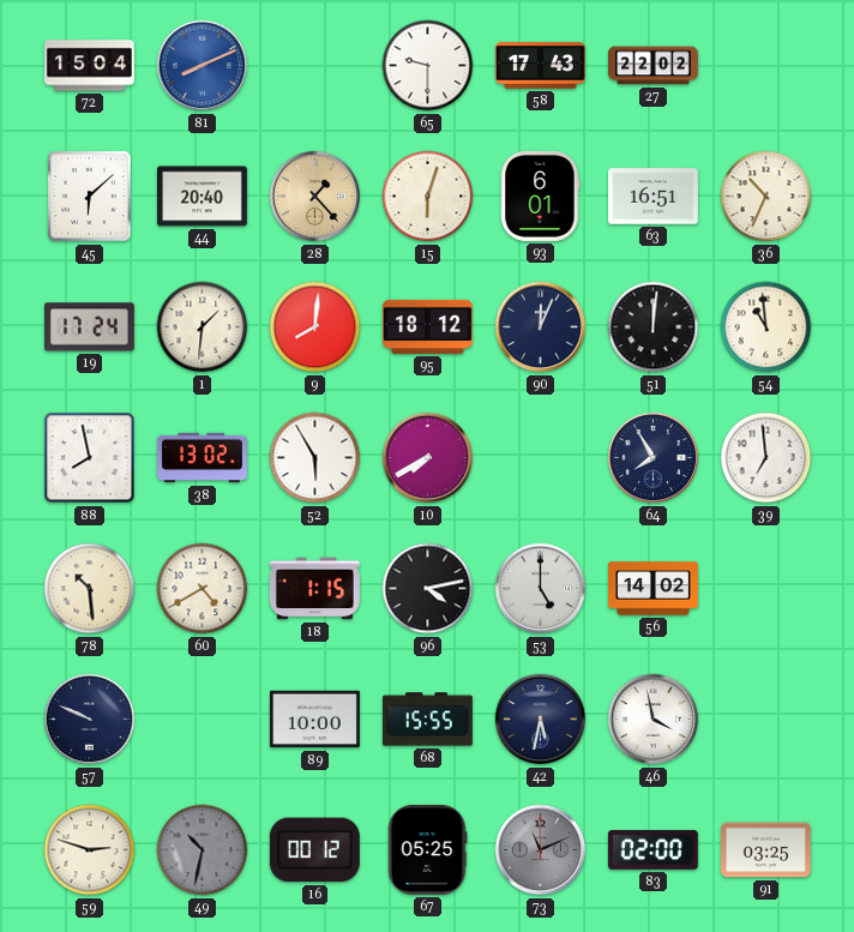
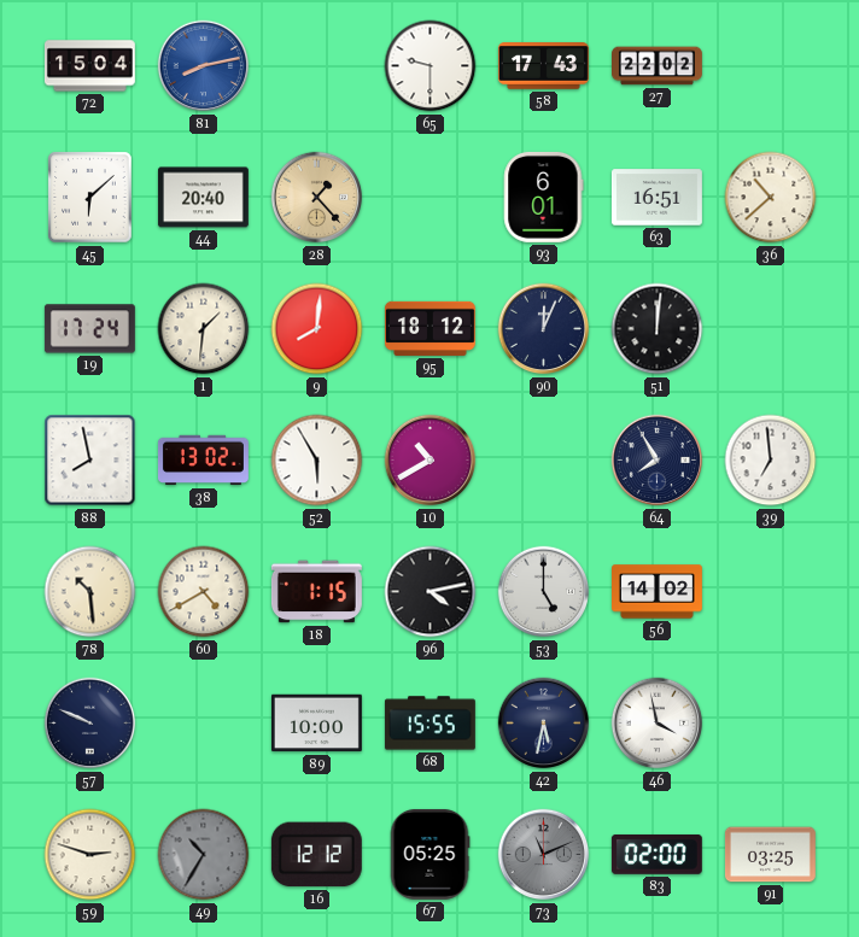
81: 8:11 -> 8:13
15: 6:03 -> none
36: 10:34 -> 10:38
54: 10:59 -> none
10: 7:40 -> 10:40
49: 10:32 -> 10:35
16: 00:12 -> 12:12
